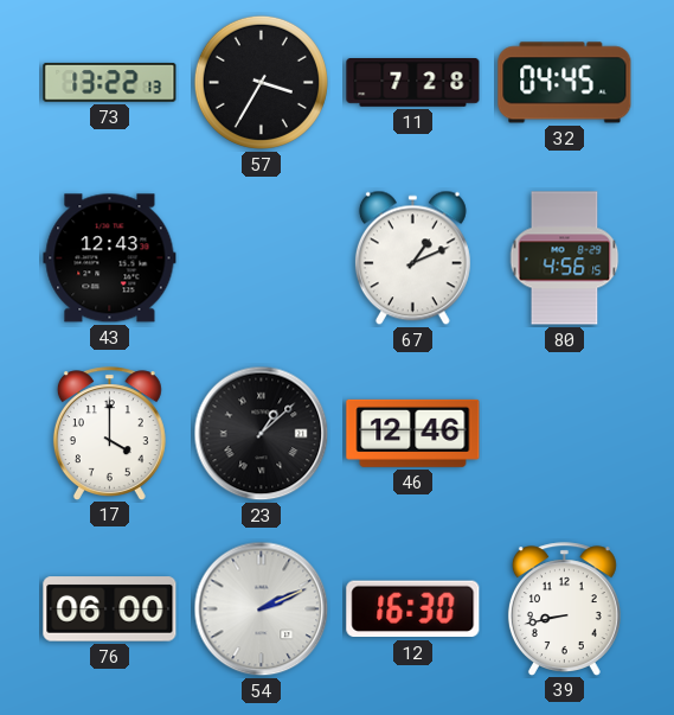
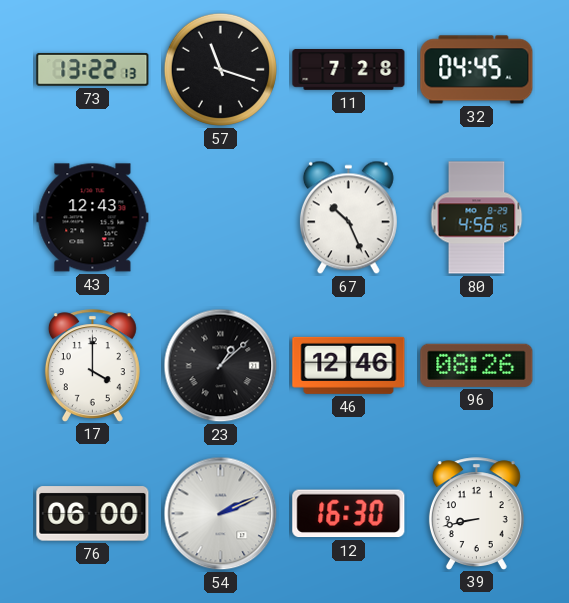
57: 3:35 -> 11:18
67: 1:11 -> 10:26
96: none -> 08:26
